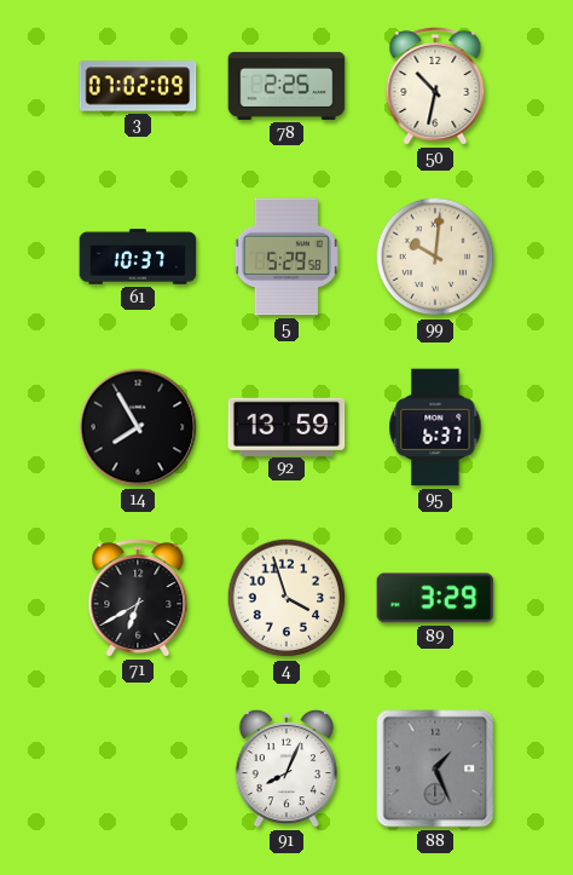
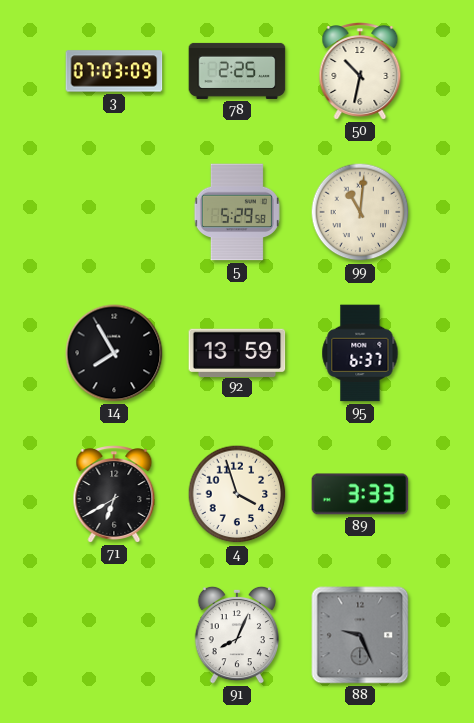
3: 07:02 -> 07:03
61: 10:37 -> none
99: 10:01 -> 11:01
89: 3:29 -> 3:33
88: 1:26 -> 9:26
